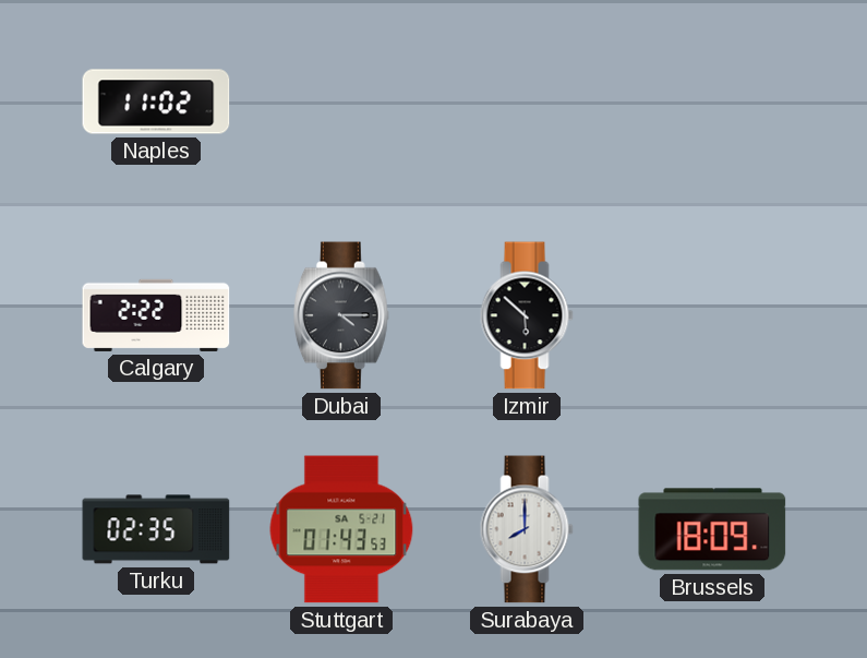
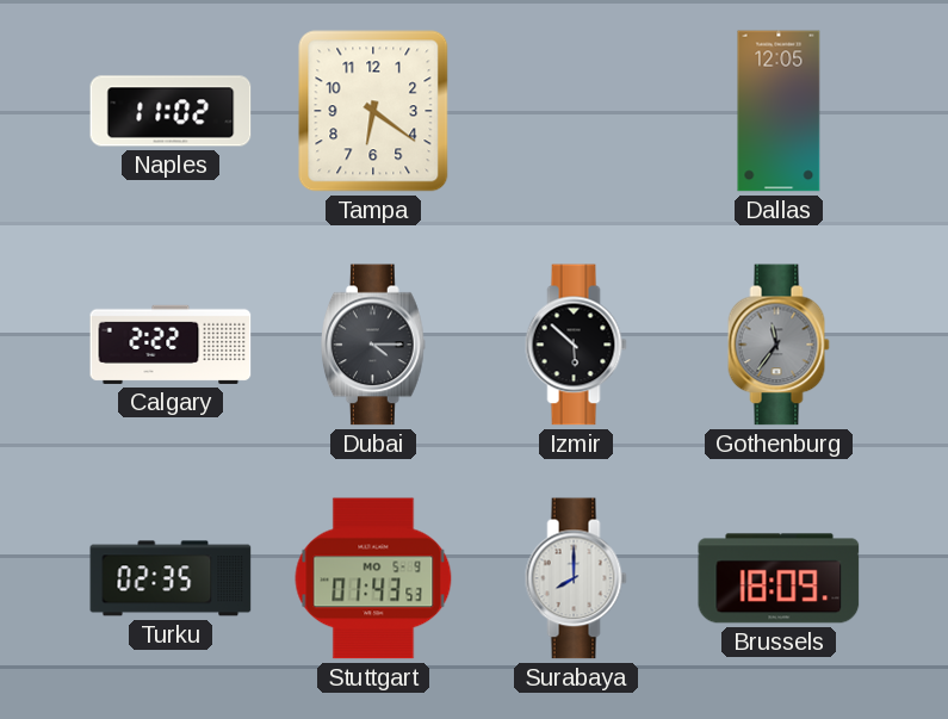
Tampa: none -> 6:21
Dallas: none -> 12:05
Gothenburg: none -> 11:36
Stuttgart date: SA 5-21 -> MO 5-9
